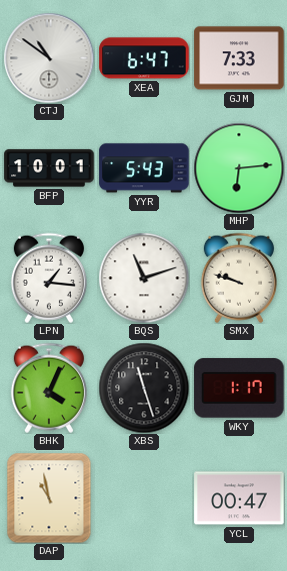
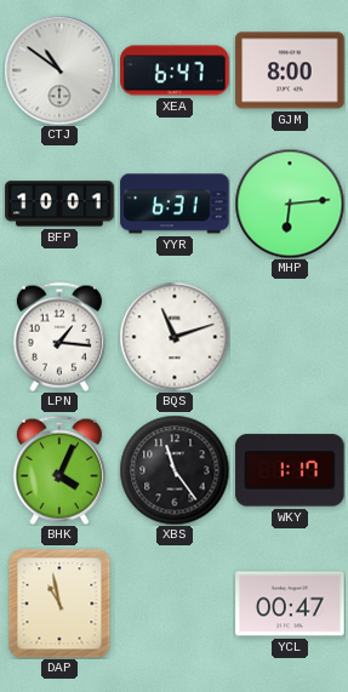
GJM: 7:33 -> 8:00
YYR: 5:43 -> 6:31
SMX: 9:48 -> none
XBS: 11:27 -> 11:24
